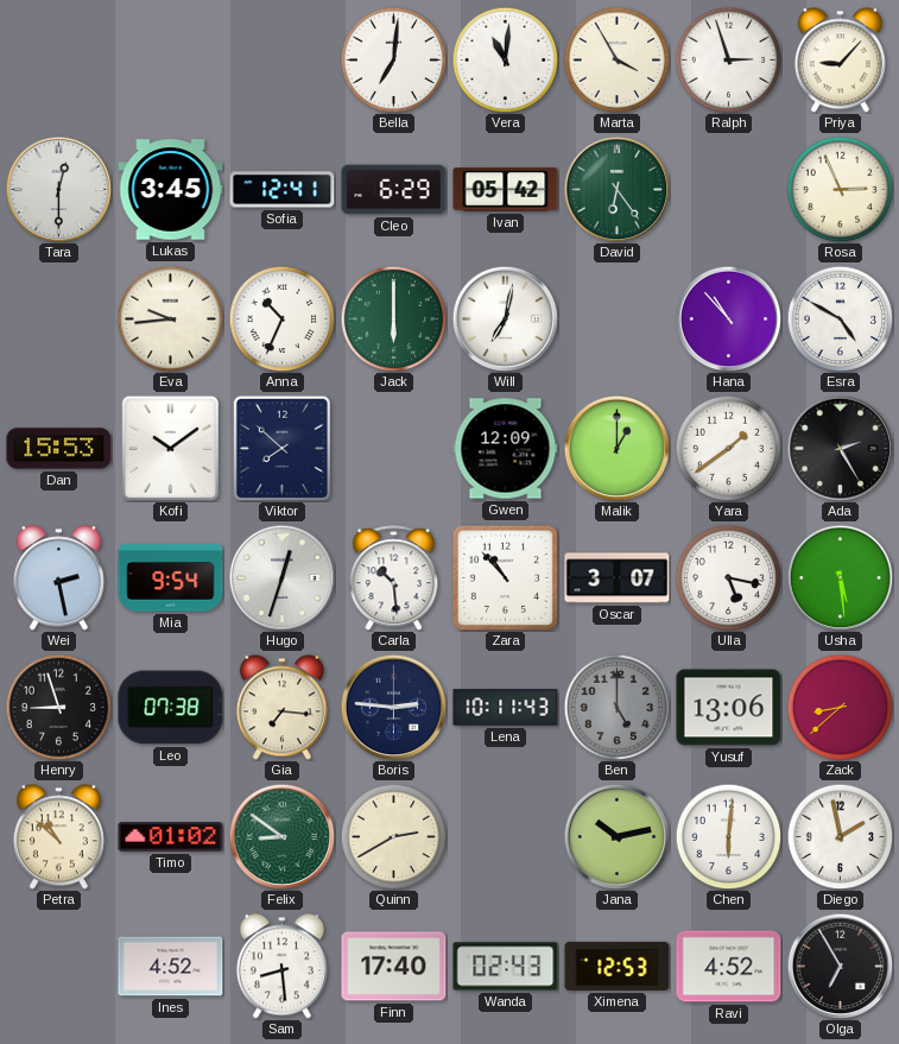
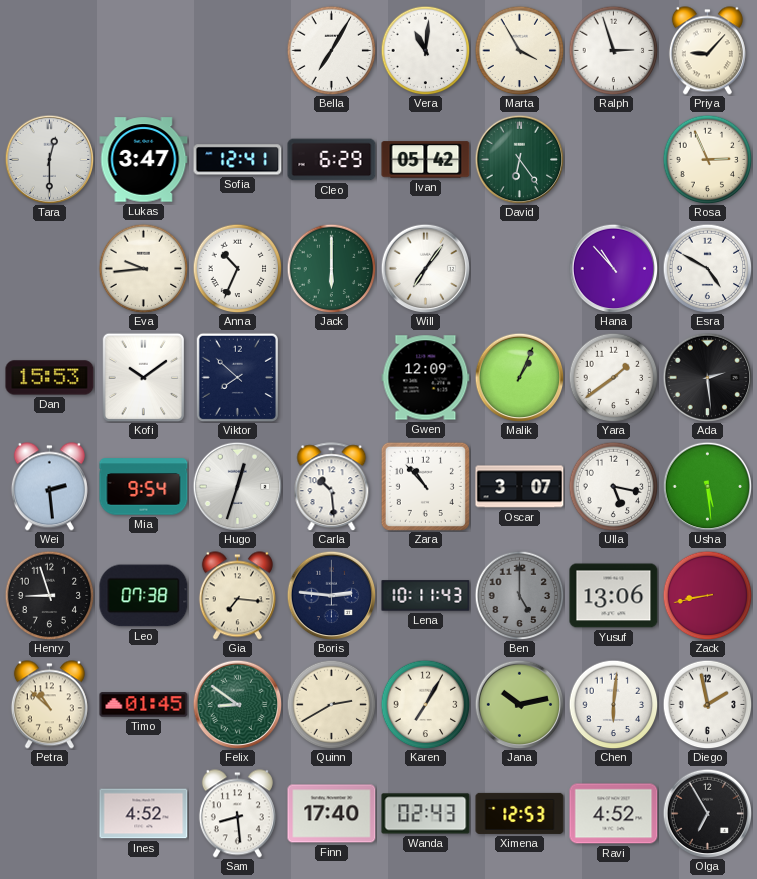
Bella: 7:01 -> 7:05
Lukas: 3:45 -> 3:47
Will: 7:02 -> 7:06
Malik: 1:00 -> 1:04
Ada: 2:25 -> 2:29
Wei: 2:28 -> 2:29
Zack: 8:38 -> 8:43
Timo: 01:02 -> 01:45
Karen: none -> 7:05
